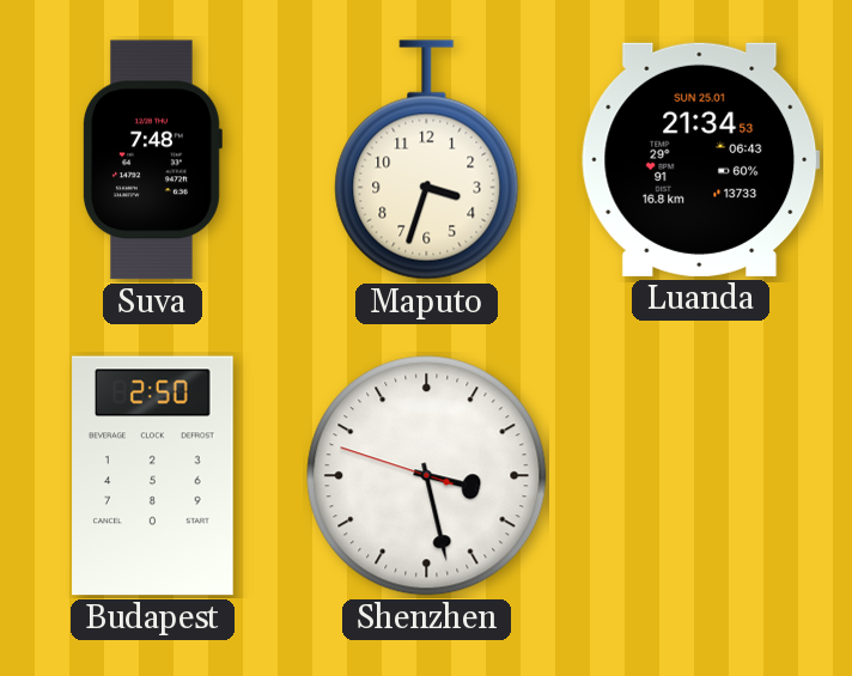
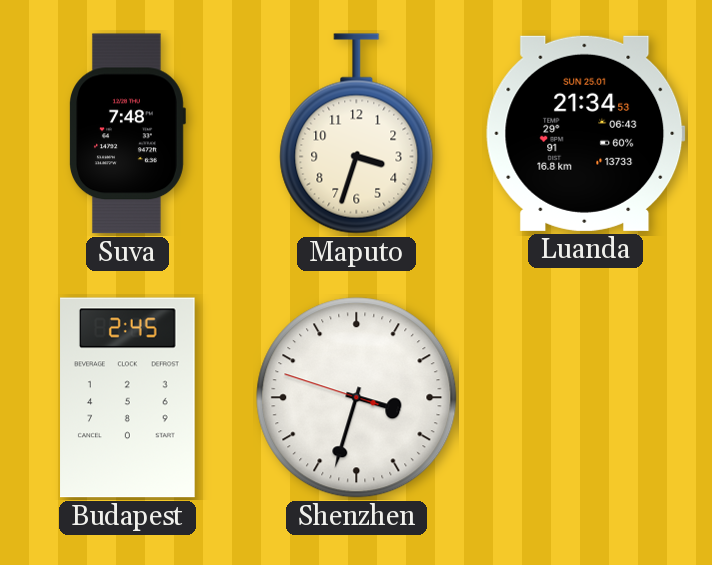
Budapest: 2:50 -> 2:45
Shenzhen: 3:27 -> 3:32
